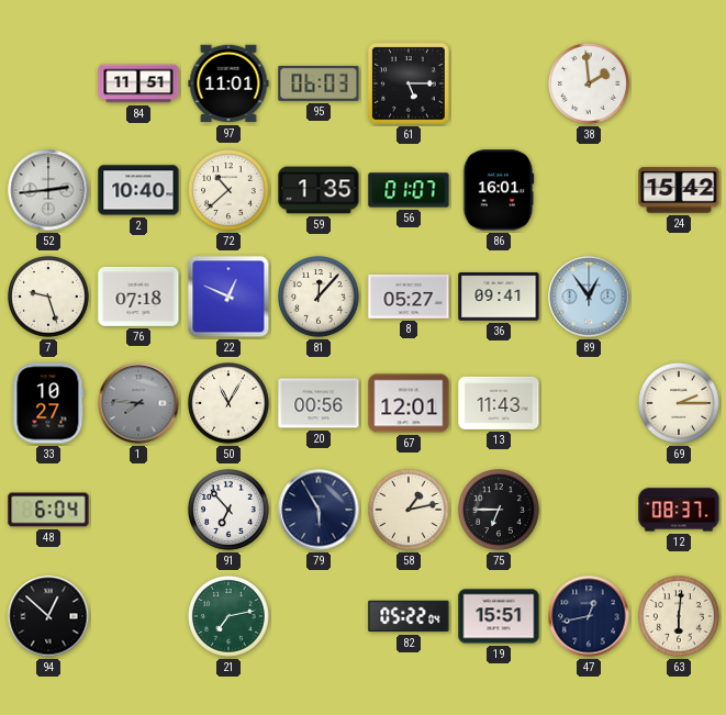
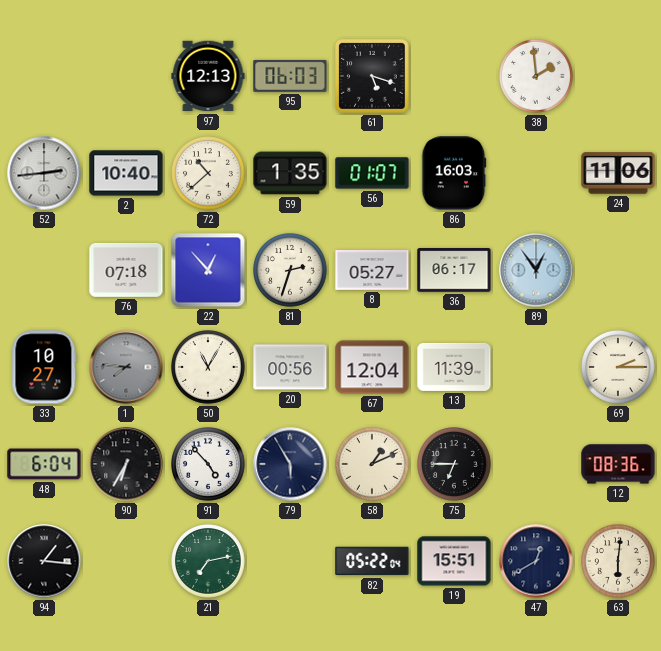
84: 11:51 -> none
97: 11:01 -> 12:13
61: 5:15 -> 5:18
86: 16:01 -> 16:03
24: 15:42 -> 11:06
7: 9:27 -> none
22: 12:49 -> 12:53
81: 12:07 -> 2:33
36: 09:41 -> 06:17
67: 12:01 -> 12:04
13: 11:43 -> 11:39
90: none -> 6:35
91: 6:53 -> 4:53
58: 1:13 -> 1:11
12: 08:37 -> 08:36
94: 12:52 -> 1:16
47: 12:43 -> 12:40
